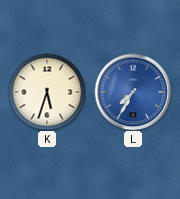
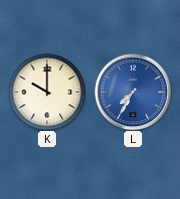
K: 5:33 -> 10:00
